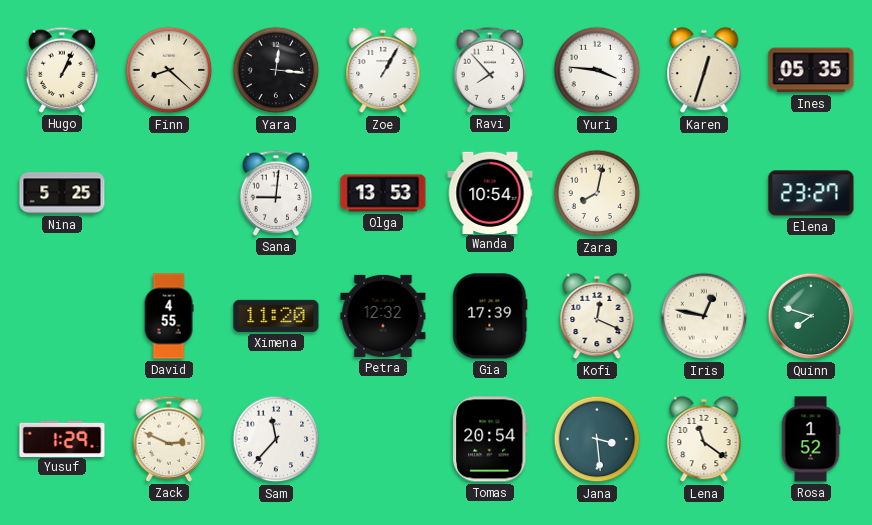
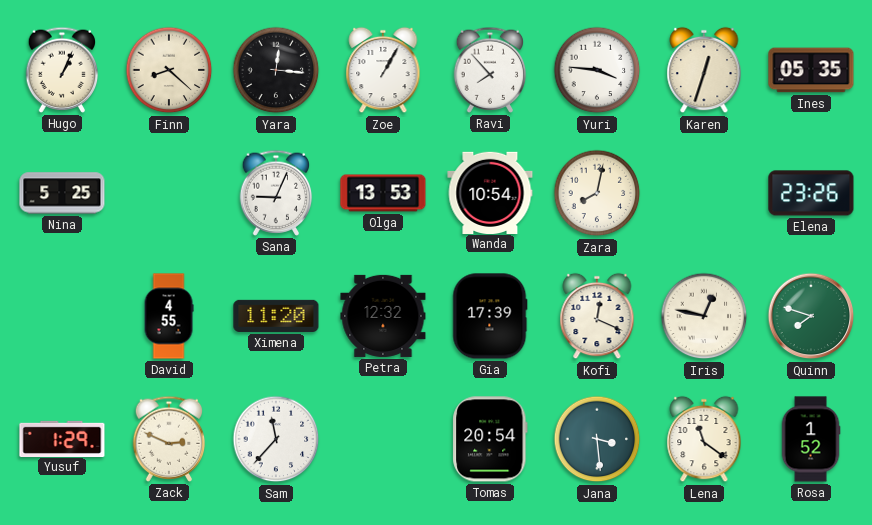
Sana: 9:01 -> 9:04
Elena: 23:27 -> 23:26
